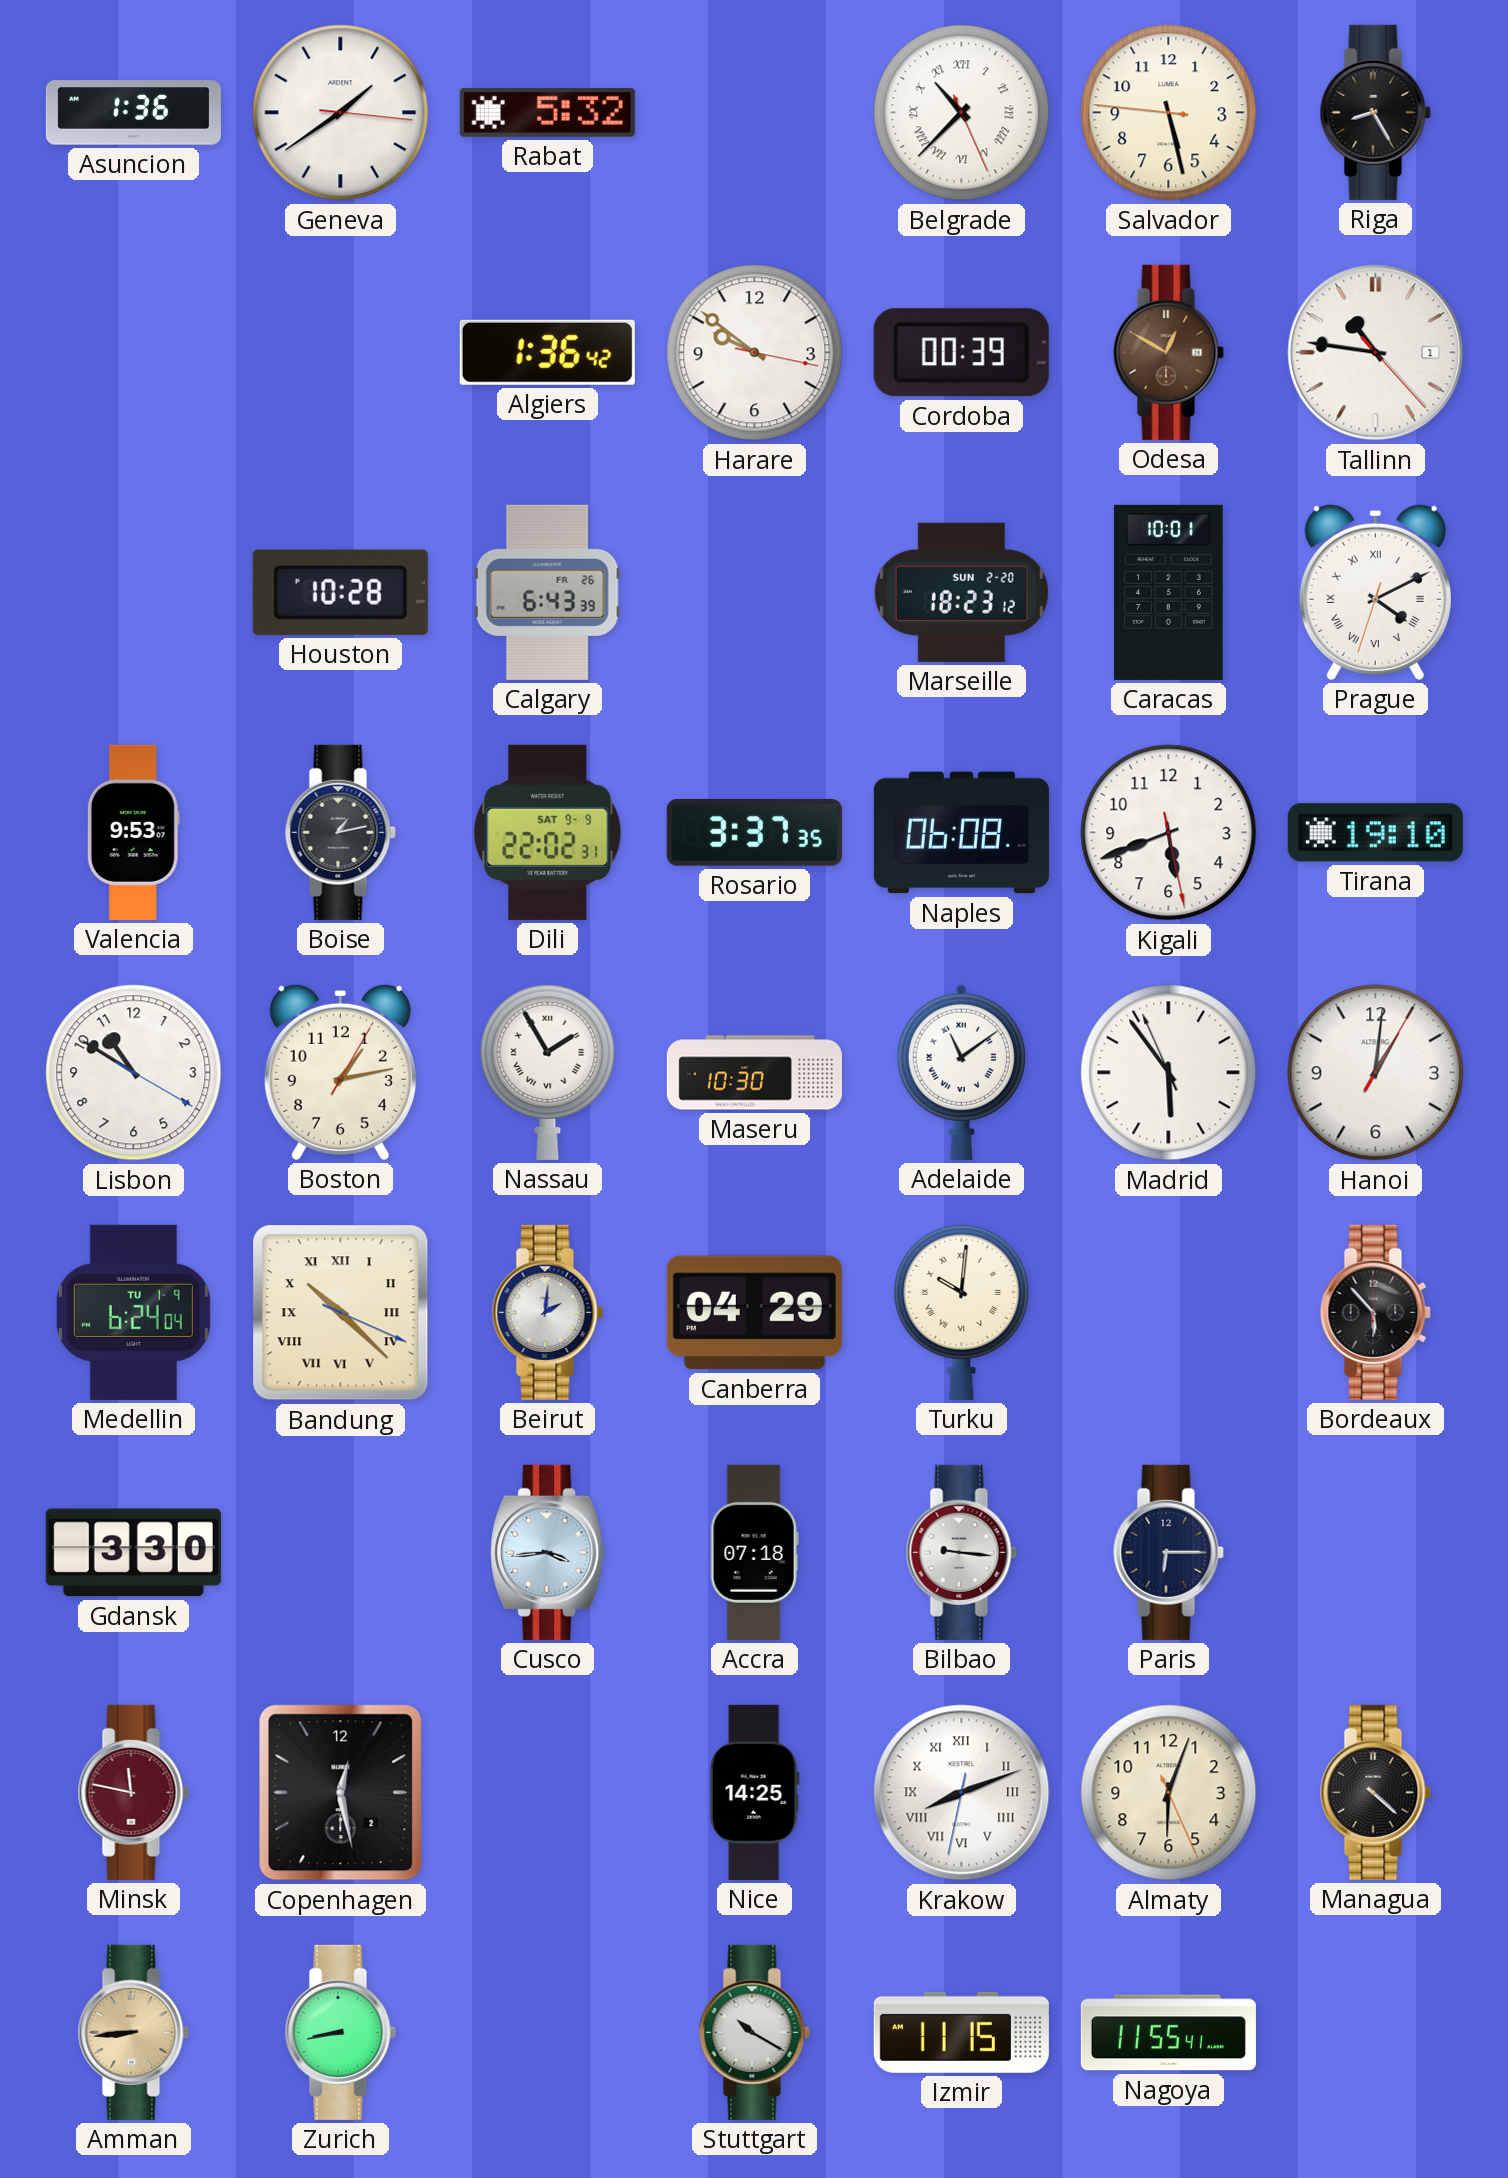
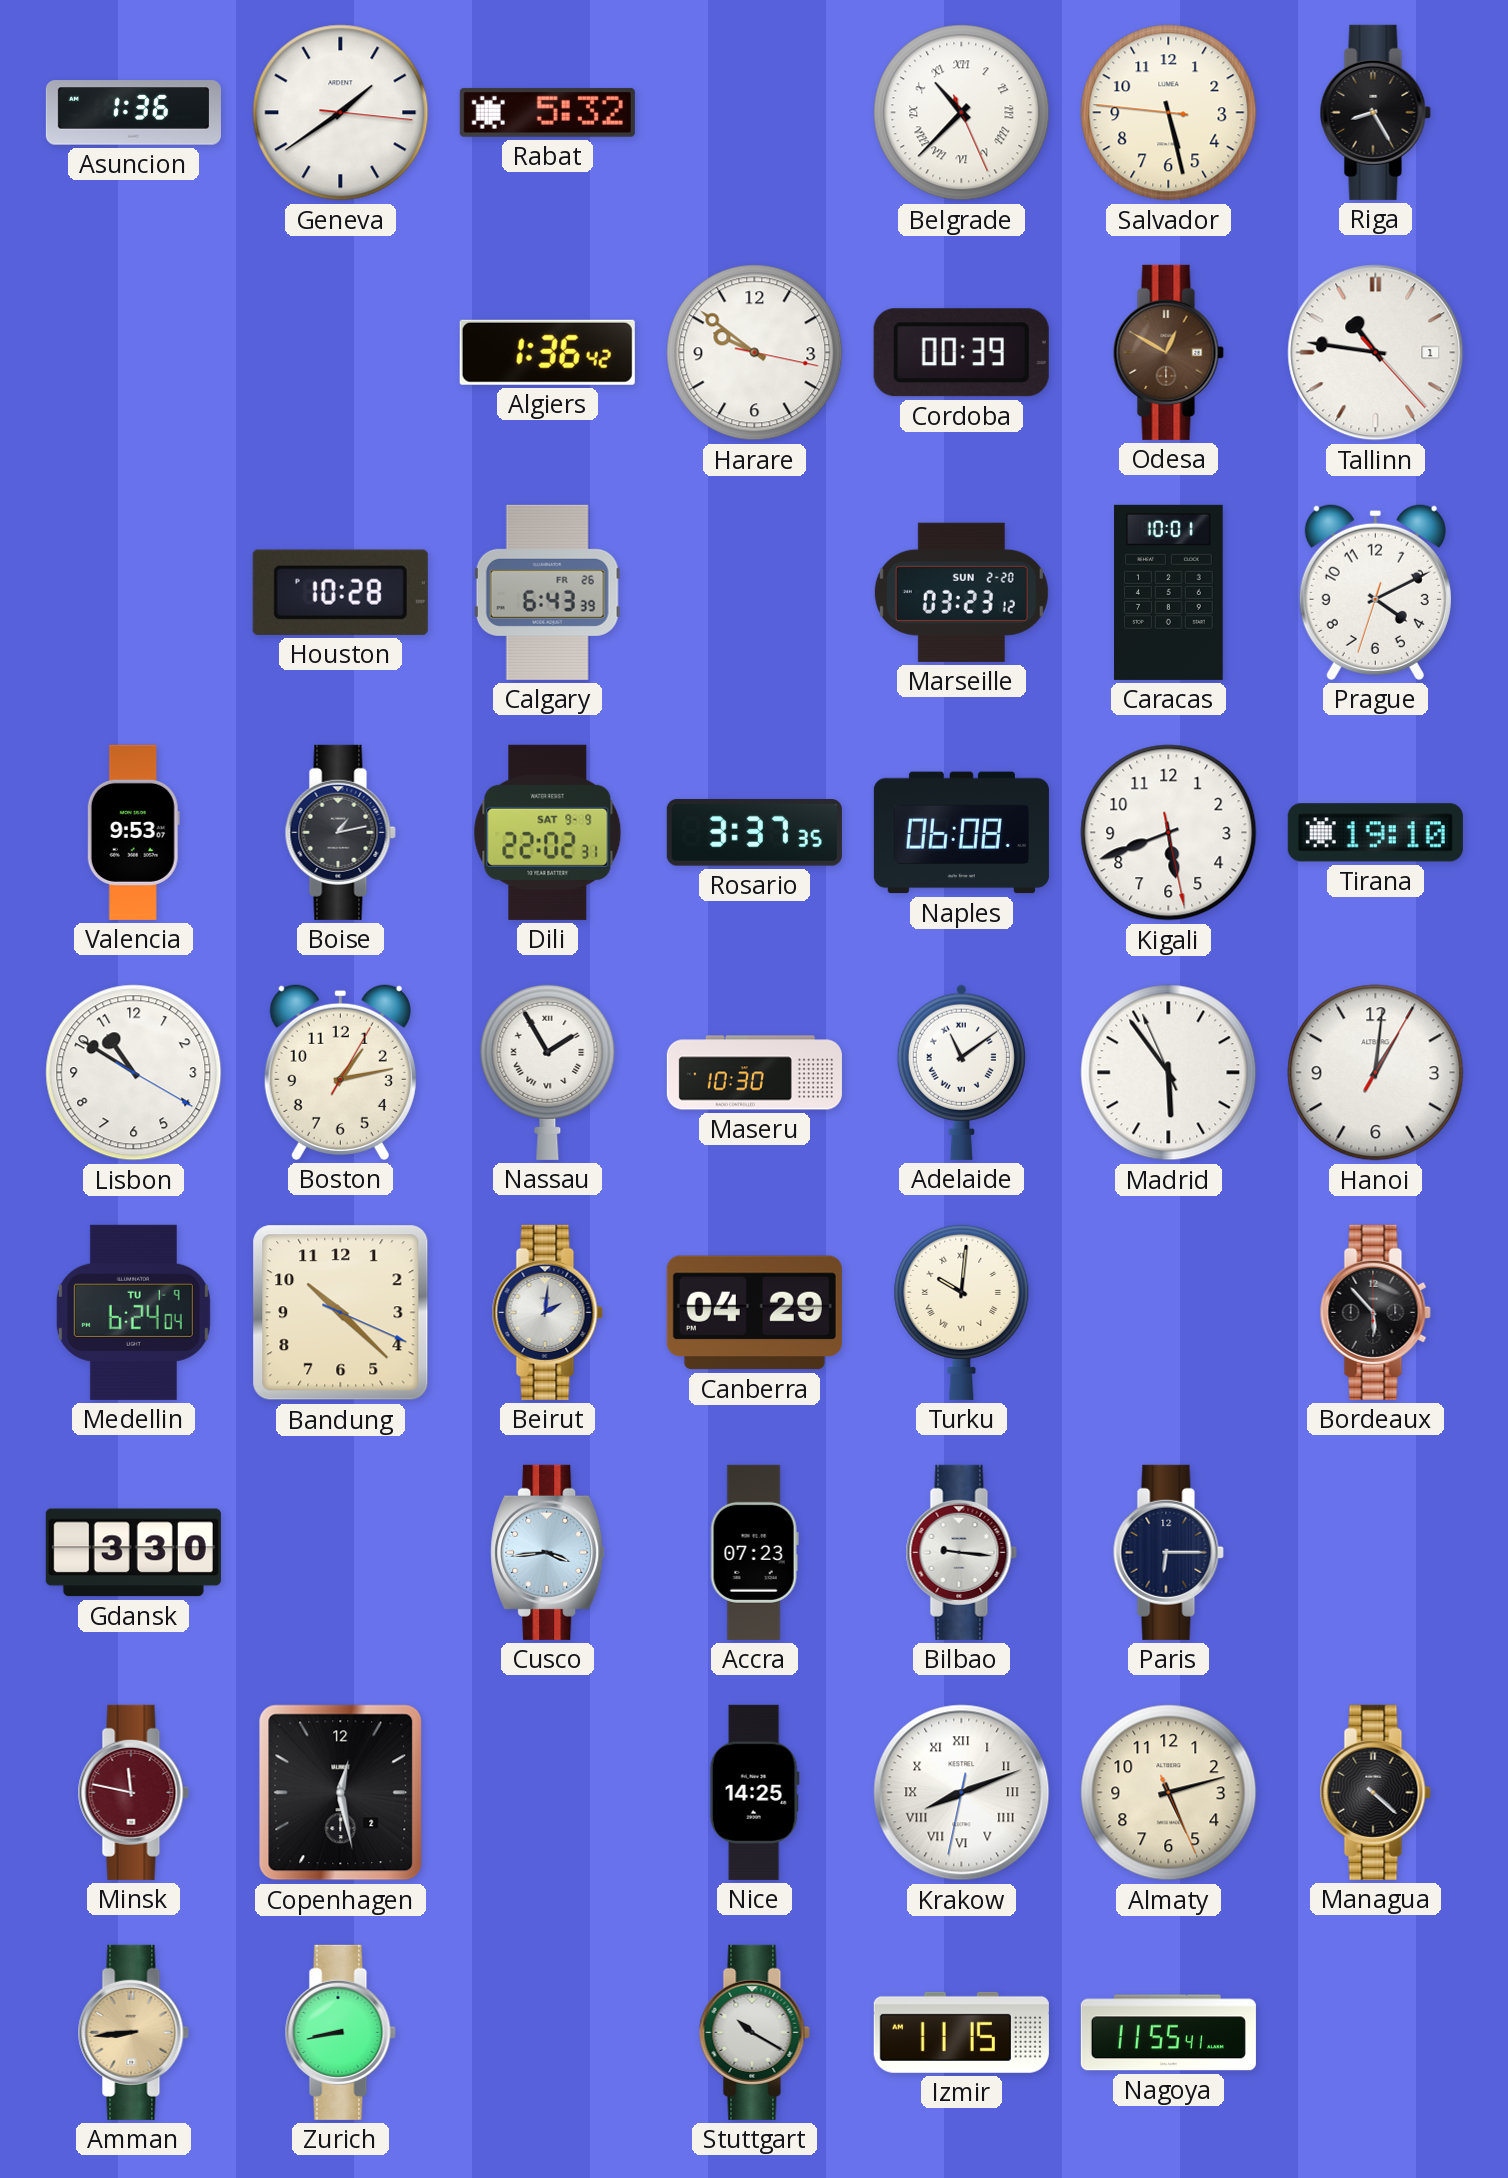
Marseille: 18:23 -> 03:23
Prague numerals: Roman -> Arabic
Bandung numerals: Roman -> Arabic
Accra: 07:18 -> 07:23
Almaty: 6:03 -> 5:12
